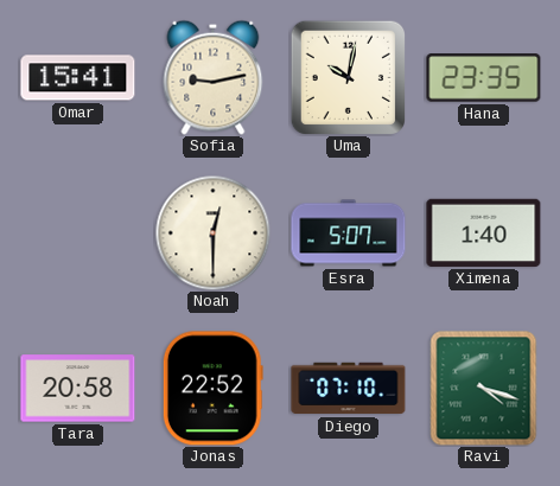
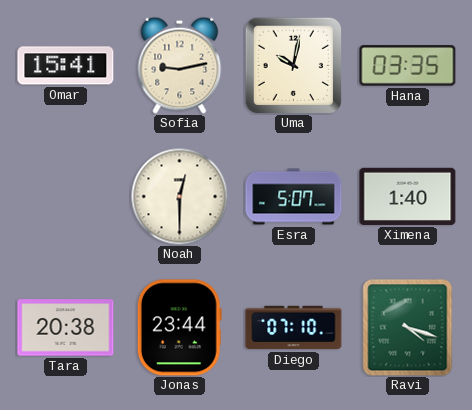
Hana: 23:35 -> 03:35
Tara: 20:58 -> 20:38
Jonas: 22:52 -> 23:44
